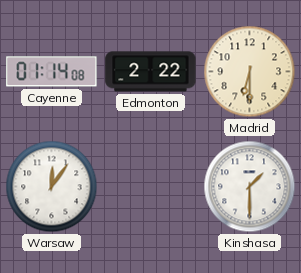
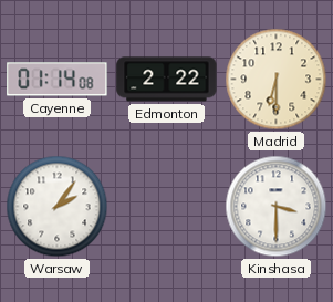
Warsaw: 12:06 -> 2:06
Kinshasa: 1:30 -> 3:30
